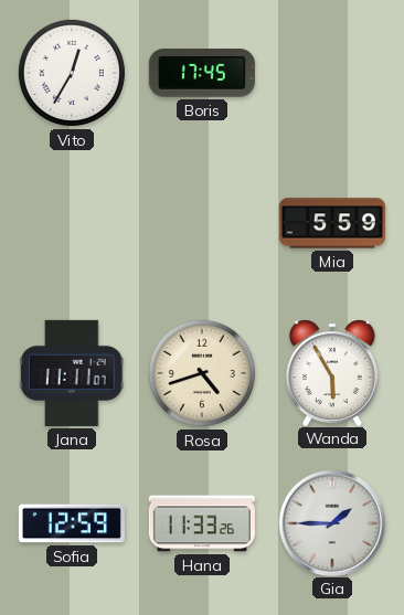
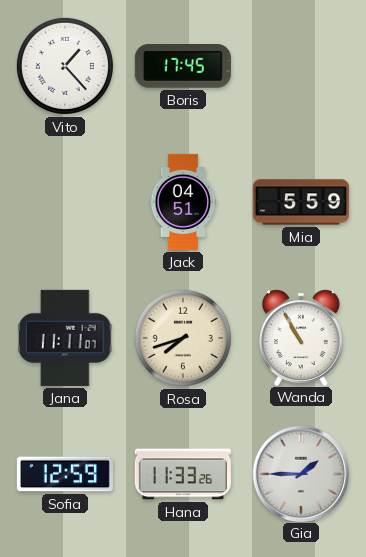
Vito: 12:35 -> 1:23
Jack: none -> 04:51
Rosa: 4:42 -> 7:42
Wanda: 5:55 -> 10:55
